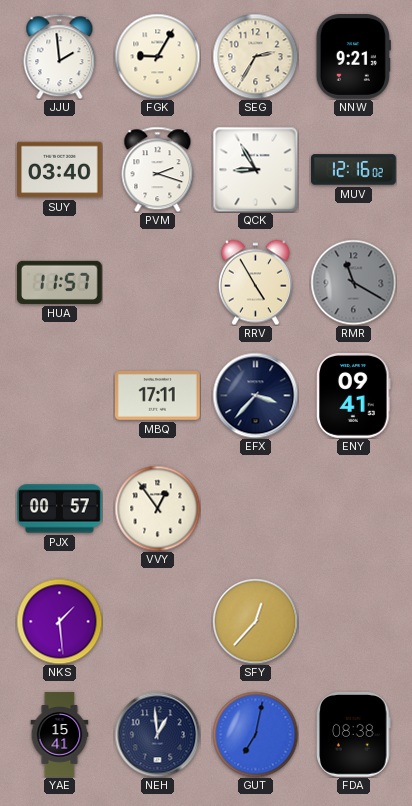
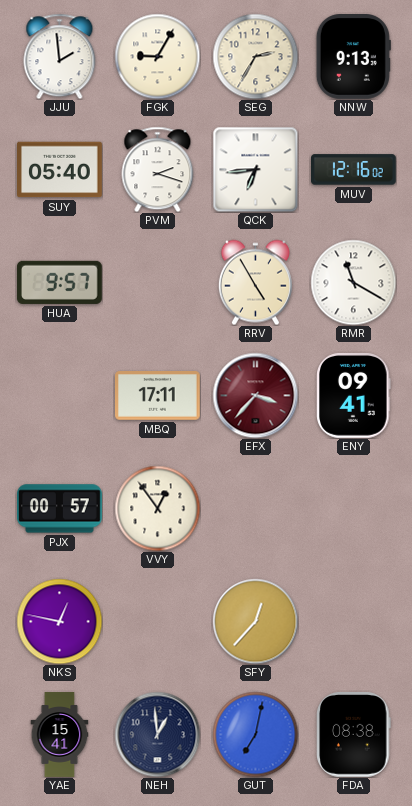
NNW: 9:21 -> 9:13
SUY: 03:40 -> 05:40
QCK: 8:55 -> 6:44
HUA: 11:57 -> 9:57
RMR dial: grey -> white
EFX dial: navy -> burgundy
NKS: 1:29 -> 12:47
